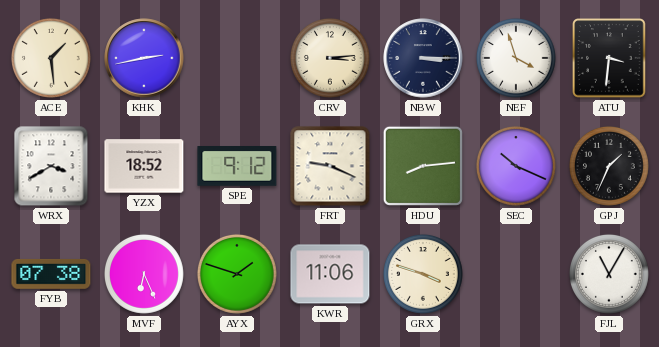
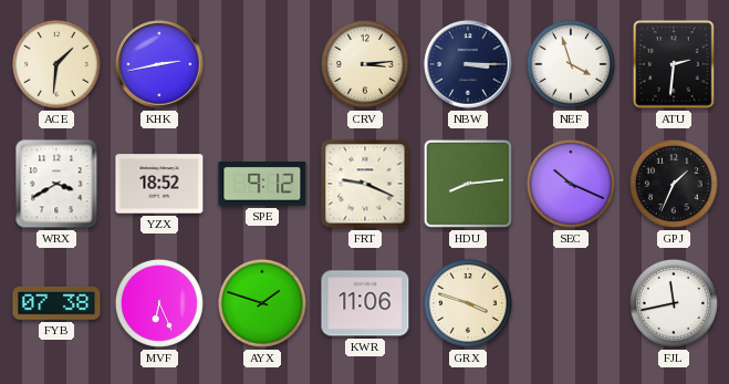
ACE: 1:29 -> 1:31
ATU: 3:31 -> 2:31
FJL: 11:05 -> 11:43
